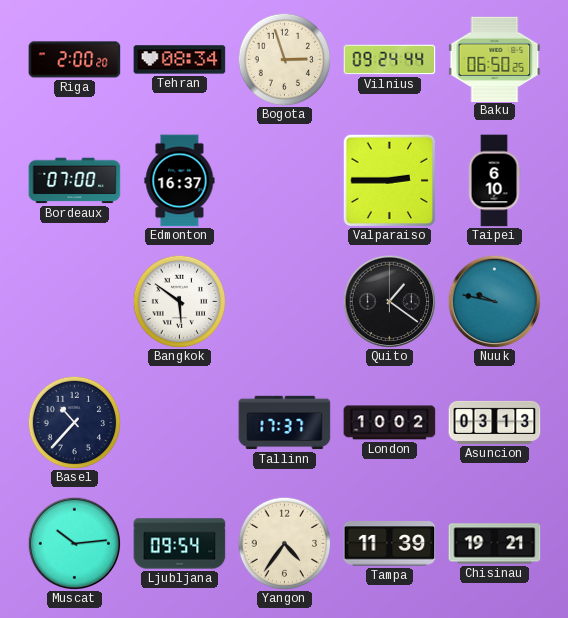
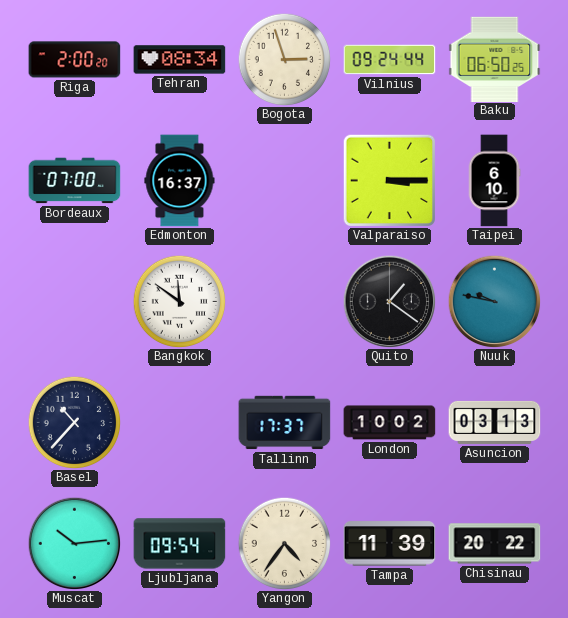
Valparaiso: 2:45 -> 3:15
Bangkok: 5:51 -> 11:51
Chisinau: 19:21 -> 20:22
